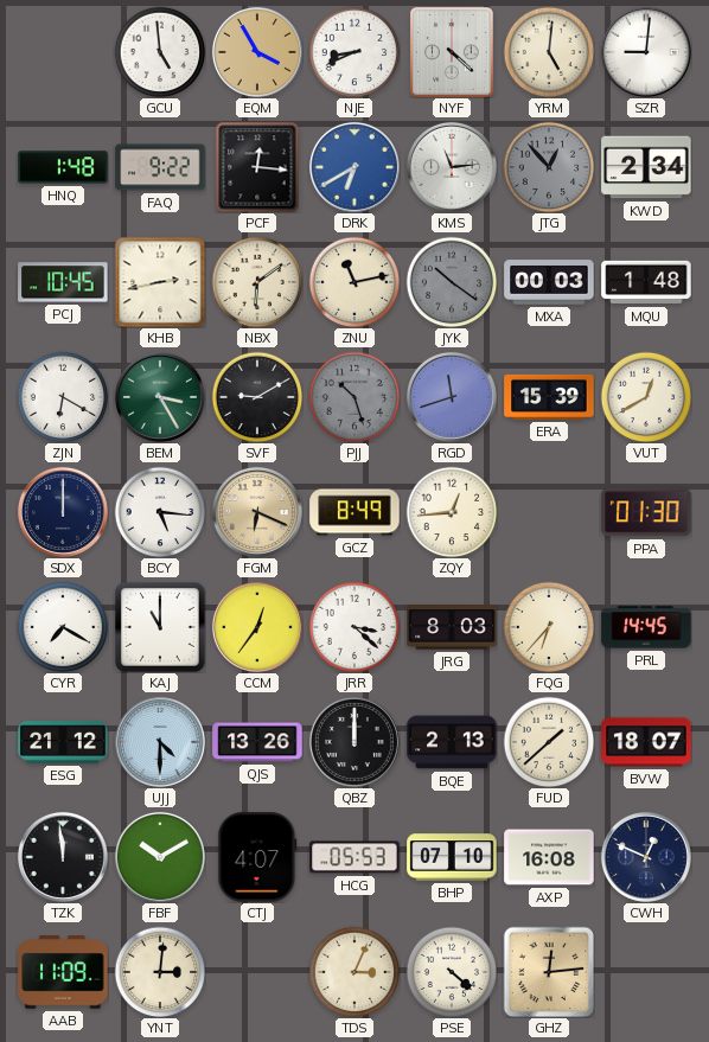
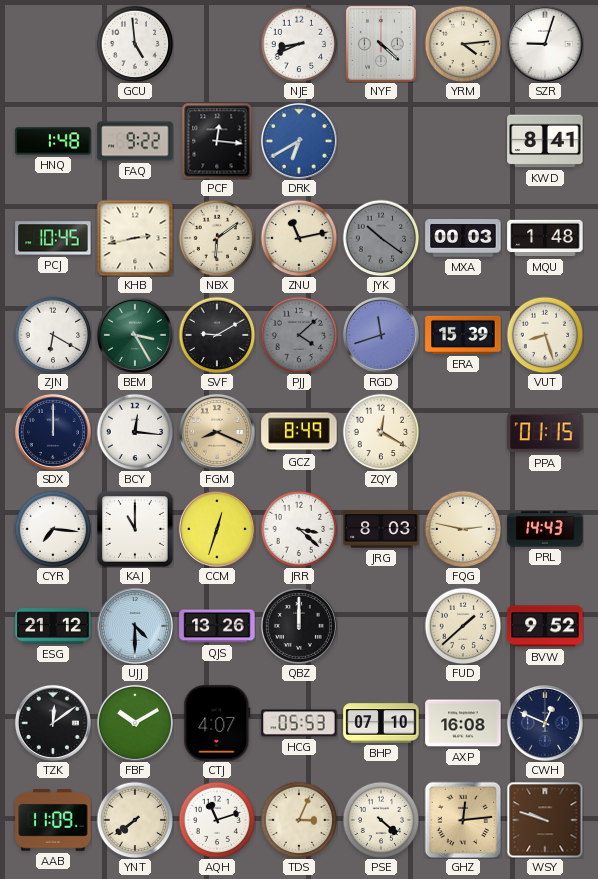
EQM: 3:55 -> none
YRM: 5:01 -> 4:14
SZR: 9:01 -> 9:03
KMS: 11:14 -> none
JTG: 12:53 -> none
KWD: 2:34 -> 8:41
PJJ: 10:27 -> 4:08
VUT: 12:40 -> 8:27
BCY: 5:16 -> 12:16
FGM: 6:19 -> 8:19
ZQY: 12:44 -> 12:20
PPA: 01:30 -> 01:15
CYR: 7:20 -> 7:16
CCM: 12:36 -> 12:33
FQG: 6:37 -> 2:47
PRL: 14:45 -> 14:43
BQE: 2:13 -> none
BVW: 18:07 -> 9:52
TZK: 11:59 -> 12:09
YNT: 3:01 -> 7:39
AQH: none -> 11:12
WSY: none -> 9:48
